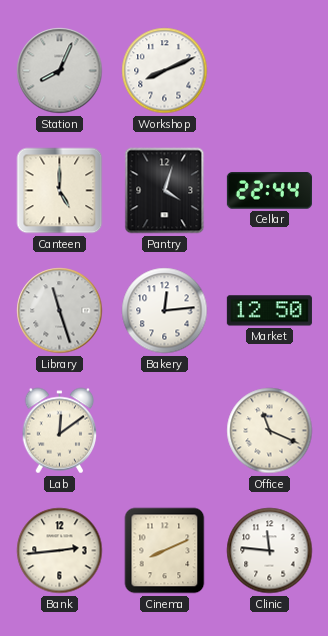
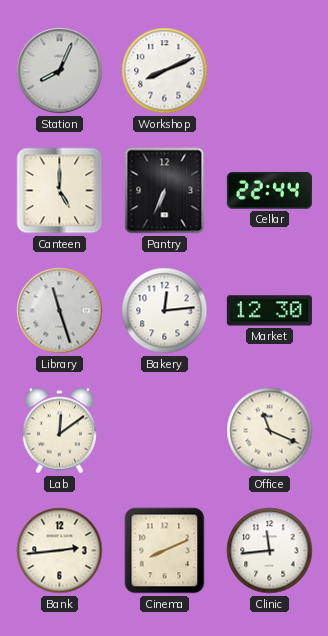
Pantry: 4:03 -> 6:34
Market: 12:50 -> 12:30
Clinic: 11:46 -> 11:44
